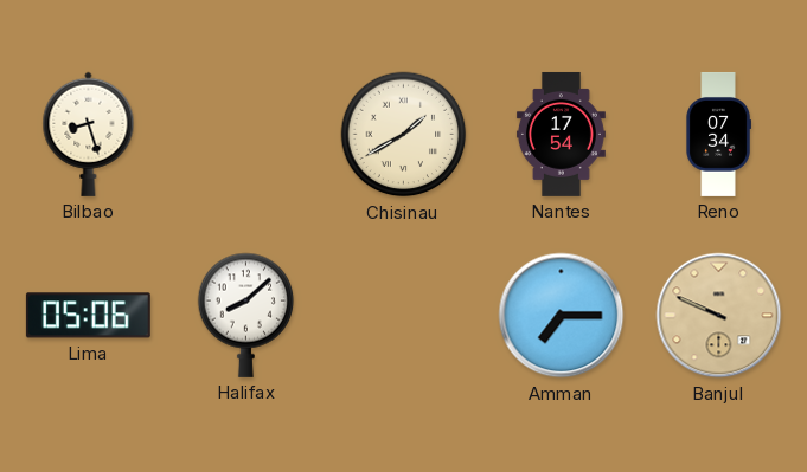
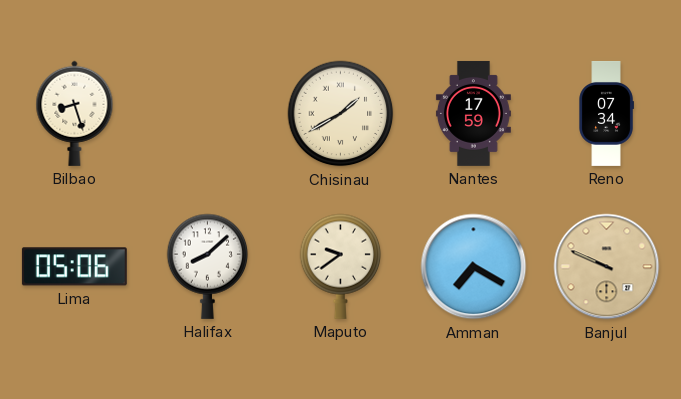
Nantes: 17:54 -> 17:59
Maputo: none -> 9:39
Amman: 7:15 -> 7:20
